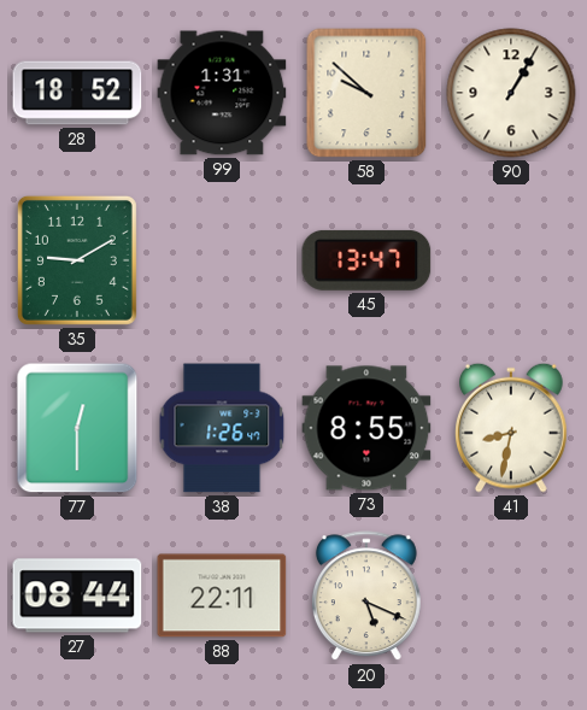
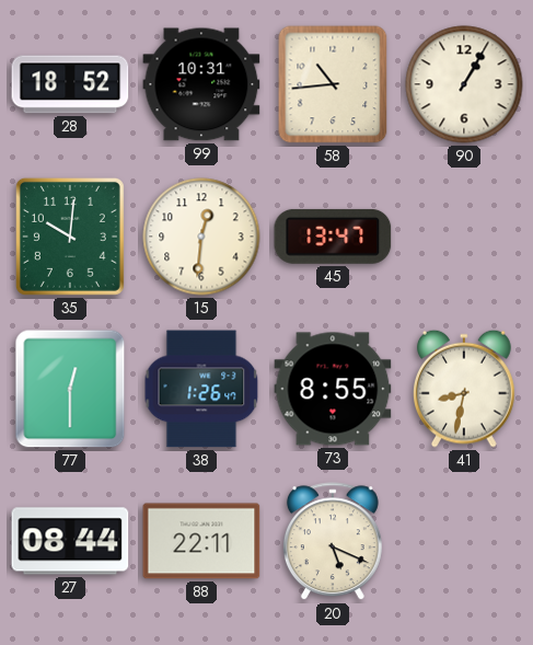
99: 1:31 -> 10:31
58: 9:52 -> 10:44
35: 9:10 -> 10:01
15: none -> 12:31
